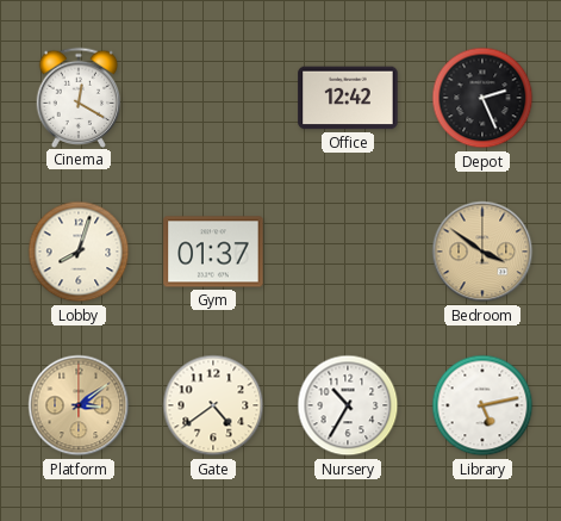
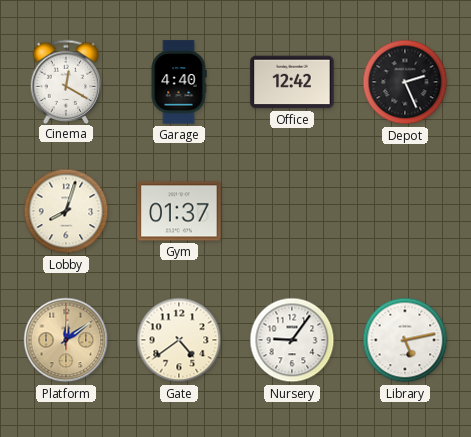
Garage: none -> 4:40
Bedroom: 3:51 -> none
Platform: 3:09 -> 12:09
Nursery: 10:35 -> 9:06
